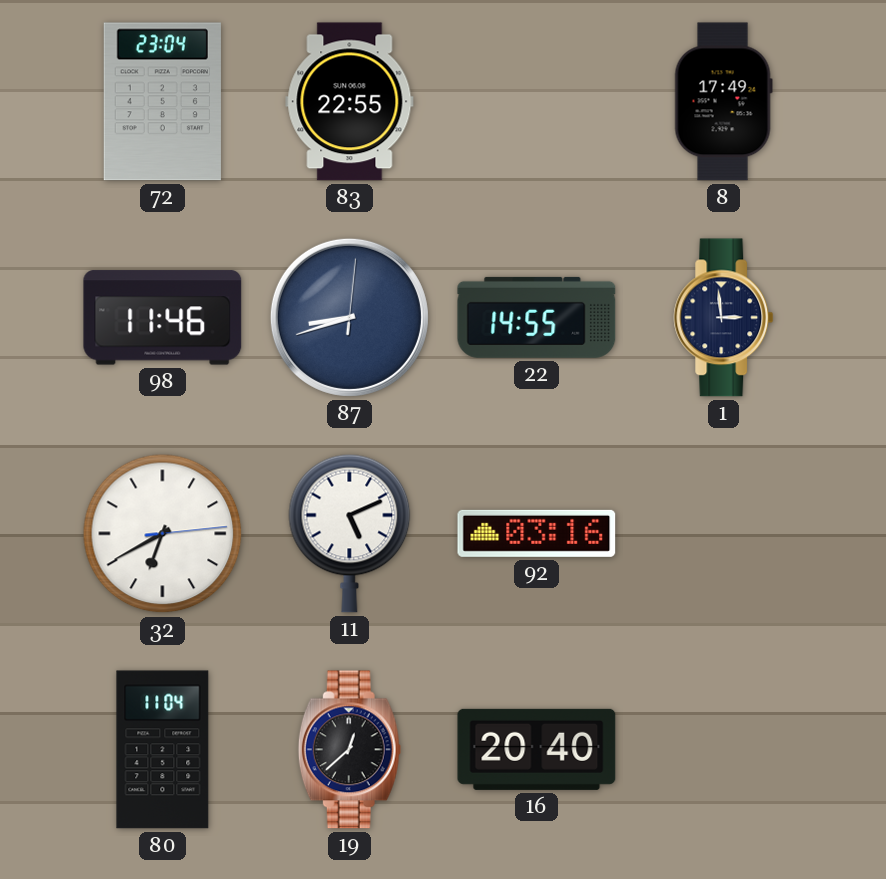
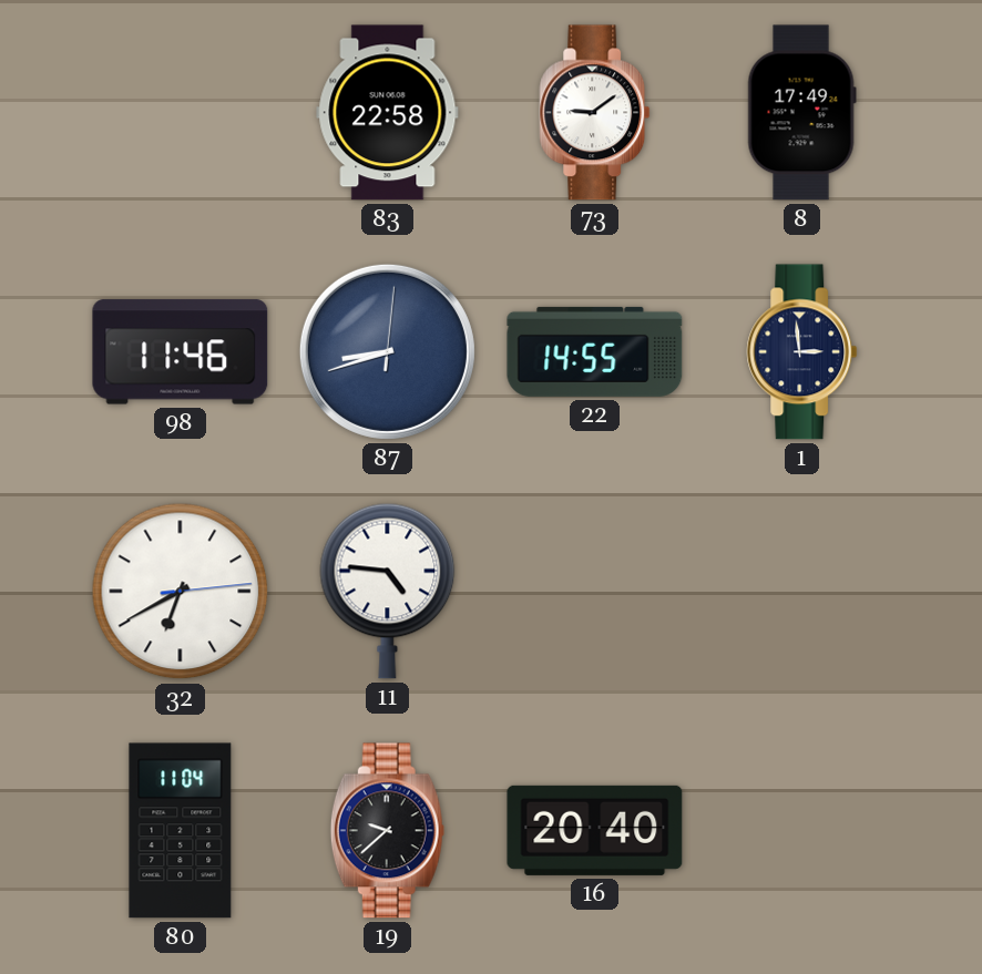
72: 23:04 -> none
83: 22:55 -> 22:58
73: none -> 9:09
11: 5:11 -> 4:46
92: 03:16 -> none
19: 12:38 -> 9:38
